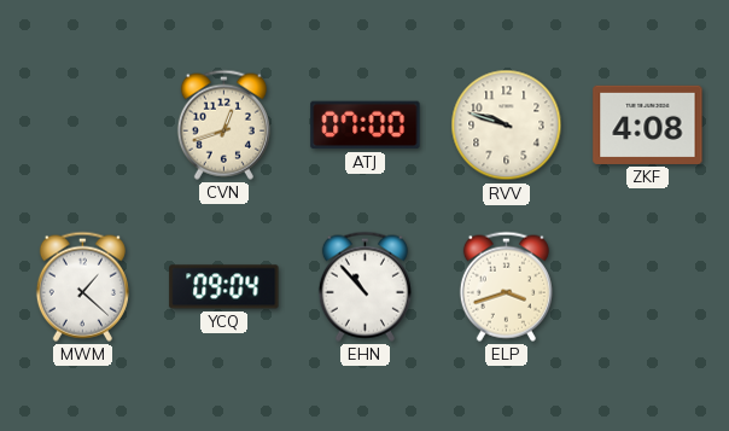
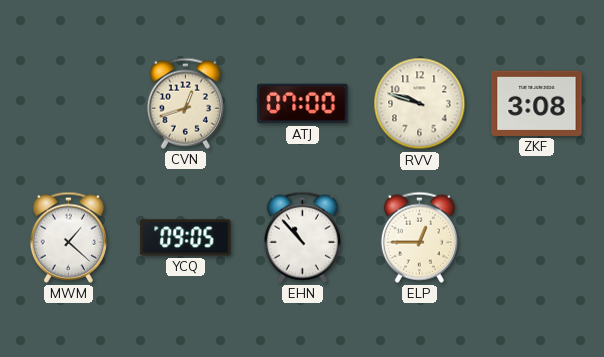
ZKF: 4:08 -> 3:08
YCQ: 09:04 -> 09:05
ELP: 3:42 -> 12:45
